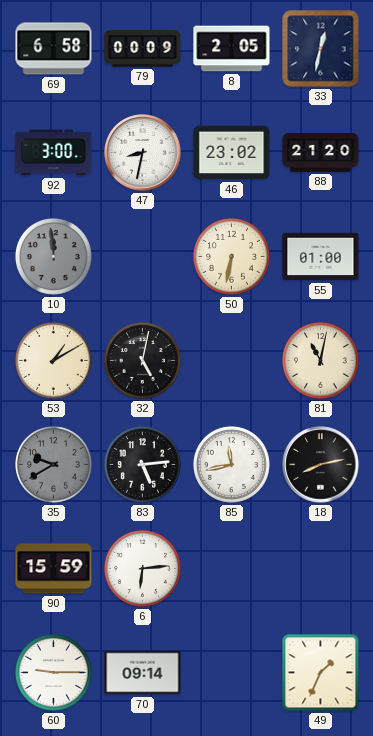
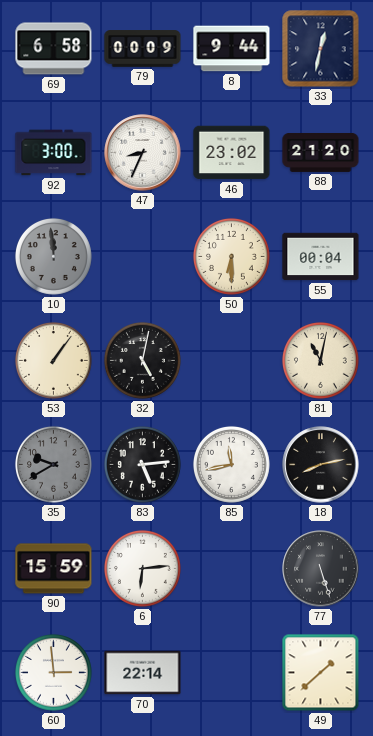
8: 2:05 -> 9:44
47: 8:32 -> 8:34
50: 6:32 -> 6:30
55: 01:00 -> 00:04
53: 1:10 -> 1:06
77: none -> 5:27
60: 9:15 -> 2:59
70: 09:14 -> 22:14
49: 1:34 -> 1:38
